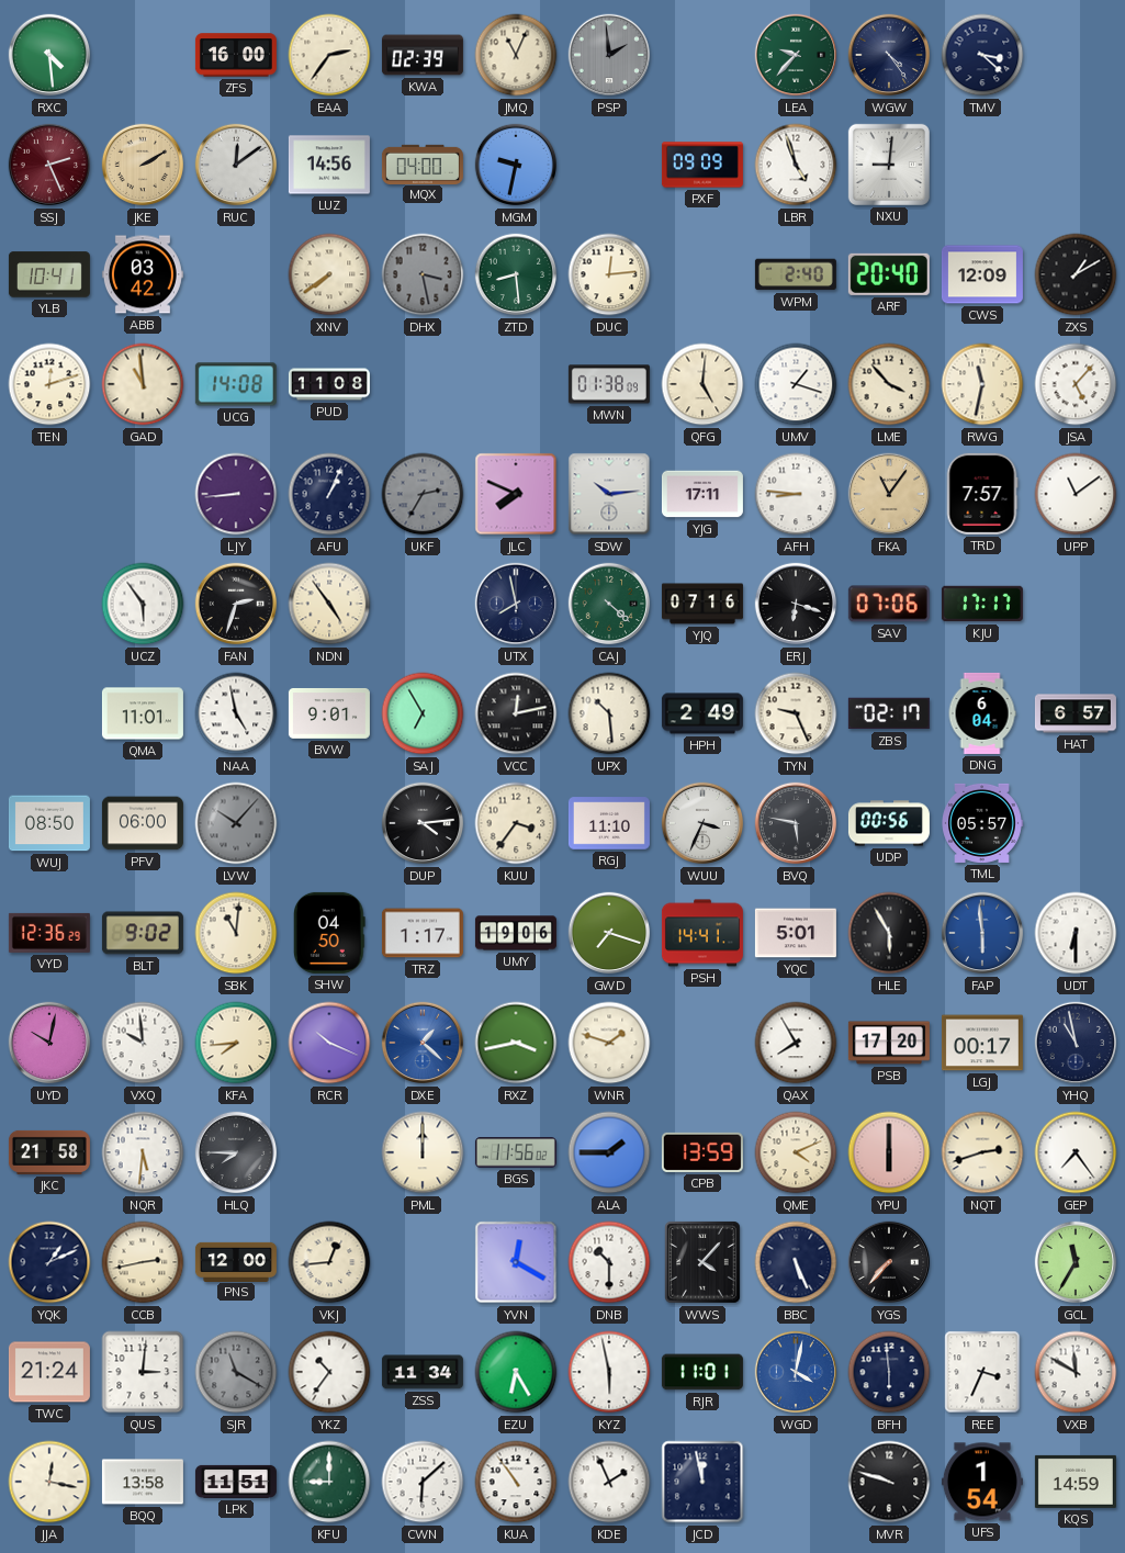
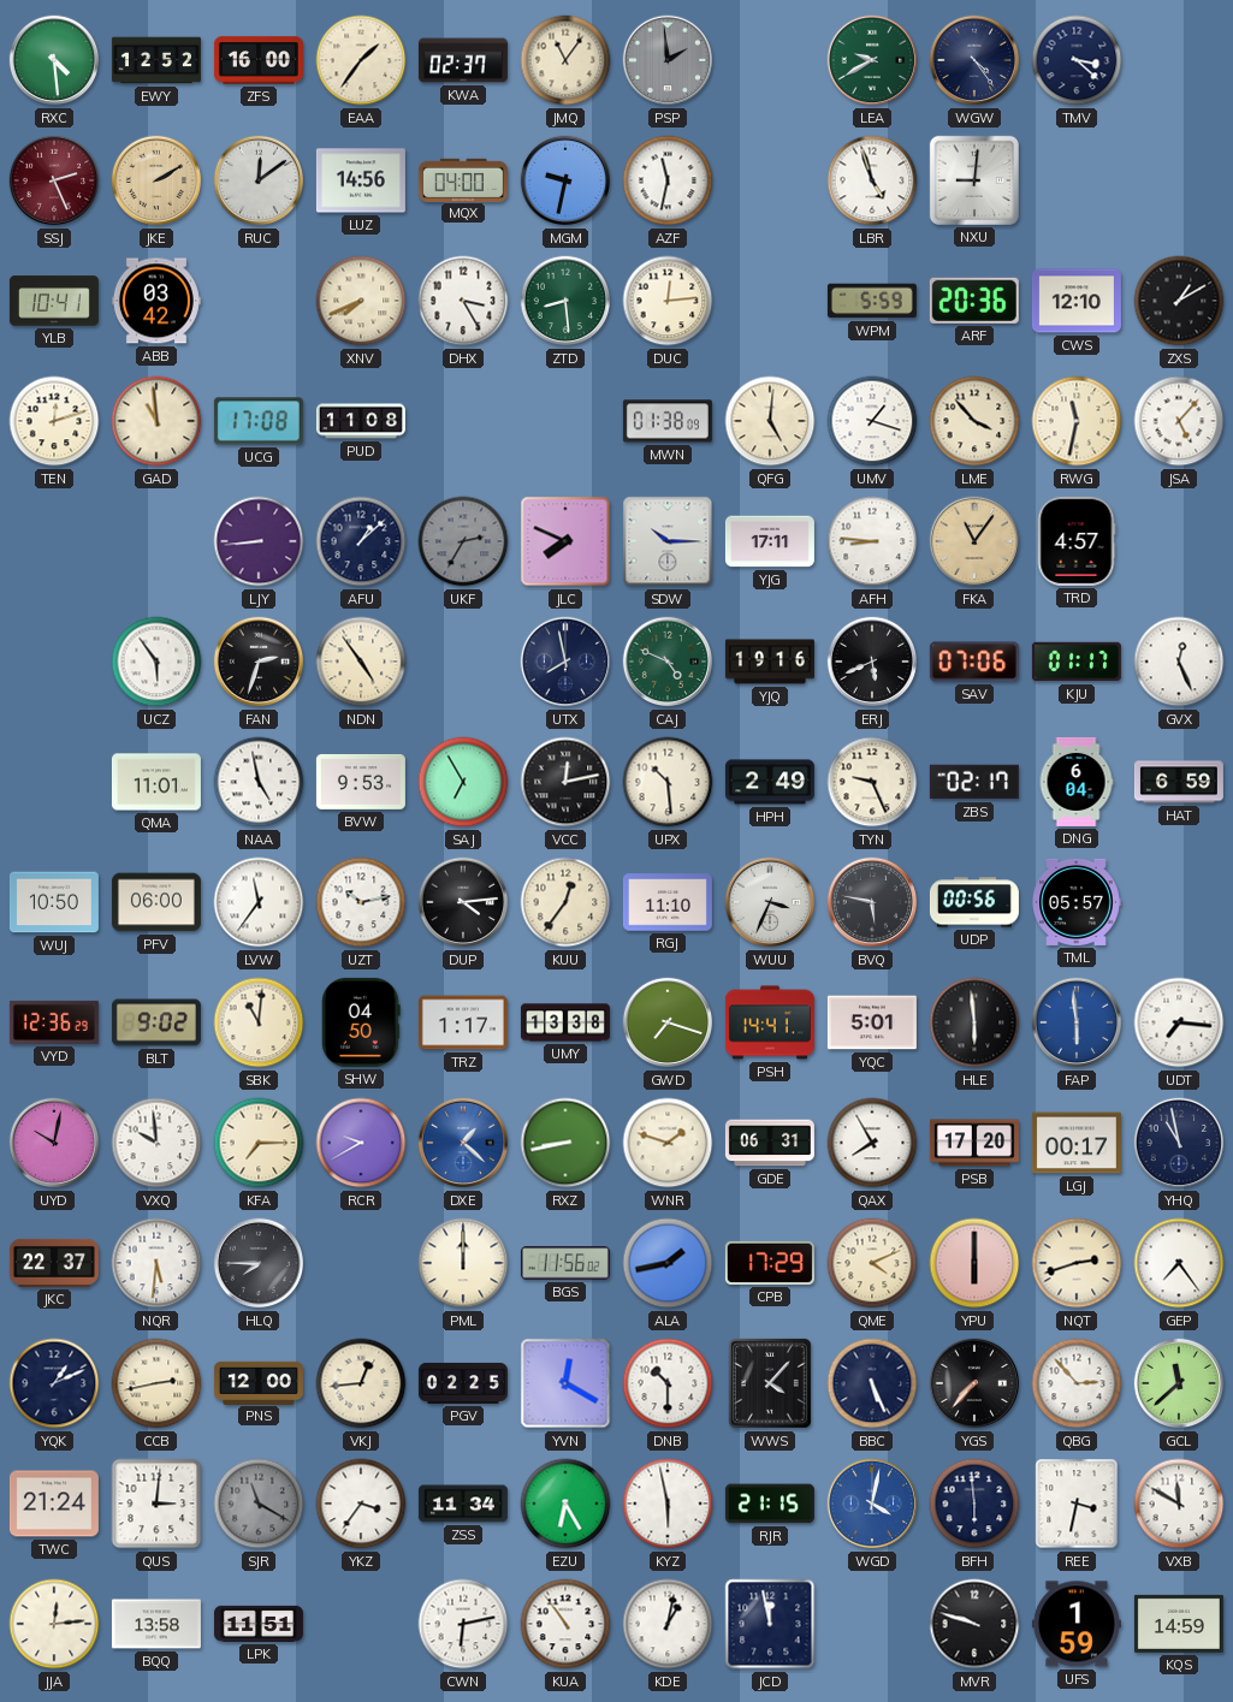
EWY: none -> 12:52
EAA: 2:36 -> 1:36
KWA: 02:39 -> 02:37
JMQ: 11:04 -> 11:06
LEA: 9:37 -> 9:40
AZF: none -> 11:32
PXF: 09:09 -> none
XNV: 7:39 -> 7:41
DHX: 3:28 -> 3:25
DHX dial: grey -> white
WPM: 2:40 -> 5:59
ARF: 20:40 -> 20:36
CWS: 12:09 -> 12:10
UCG: 14:08 -> 17:08
AFU: 1:04 -> 1:08
SDW: 10:14 -> 10:15
TRD: 7:57 -> 4:57
UPP: 11:09 -> none
CAJ: 4:22 -> 4:49
YJQ: 07:16 -> 19:16
ERJ: 6:18 -> 5:41
KJU: 17:17 -> 01:17
GVX: none -> 12:26
BVW: 9:01 -> 9:53
HAT: 6:57 -> 6:59
WUJ: 08:50 -> 10:50
LVW: 10:07 -> 11:36
LVW dial: grey -> white
UZT: none -> 10:13
KUU: 3:36 -> 12:36
UMY: 19:06 -> 13:38
HLE: 5:55 -> 5:59
UDT: 6:30 -> 7:16
KFA: 7:44 -> 7:15
RCR: 10:19 -> 9:40
RXZ: 3:43 -> 8:43
GDE: none -> 06:31
JKC: 21:58 -> 22:37
ALA: 1:45 -> 1:43
CPB: 13:59 -> 17:29
PGV: none -> 02:25
QBG: none -> 2:53
GCL: 11:35 -> 11:38
YKZ: 10:36 -> 3:36
RJR: 11:01 -> 21:15
REE: 3:34 -> 3:32
JJA: 12:17 -> 12:14
KFU: 9:00 -> none
CWN: 6:08 -> 6:13
KDE: 1:56 -> 1:02
UFS: 1:54 -> 1:59
